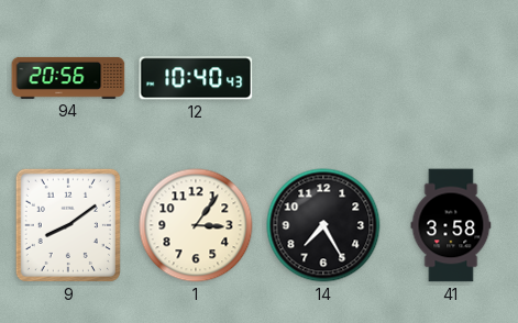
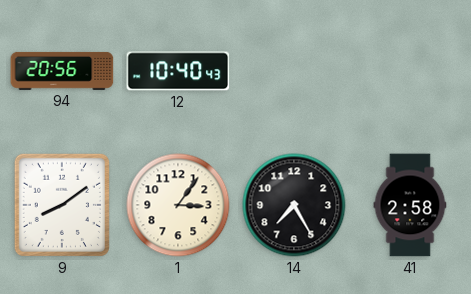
41: 3:58 -> 2:58
